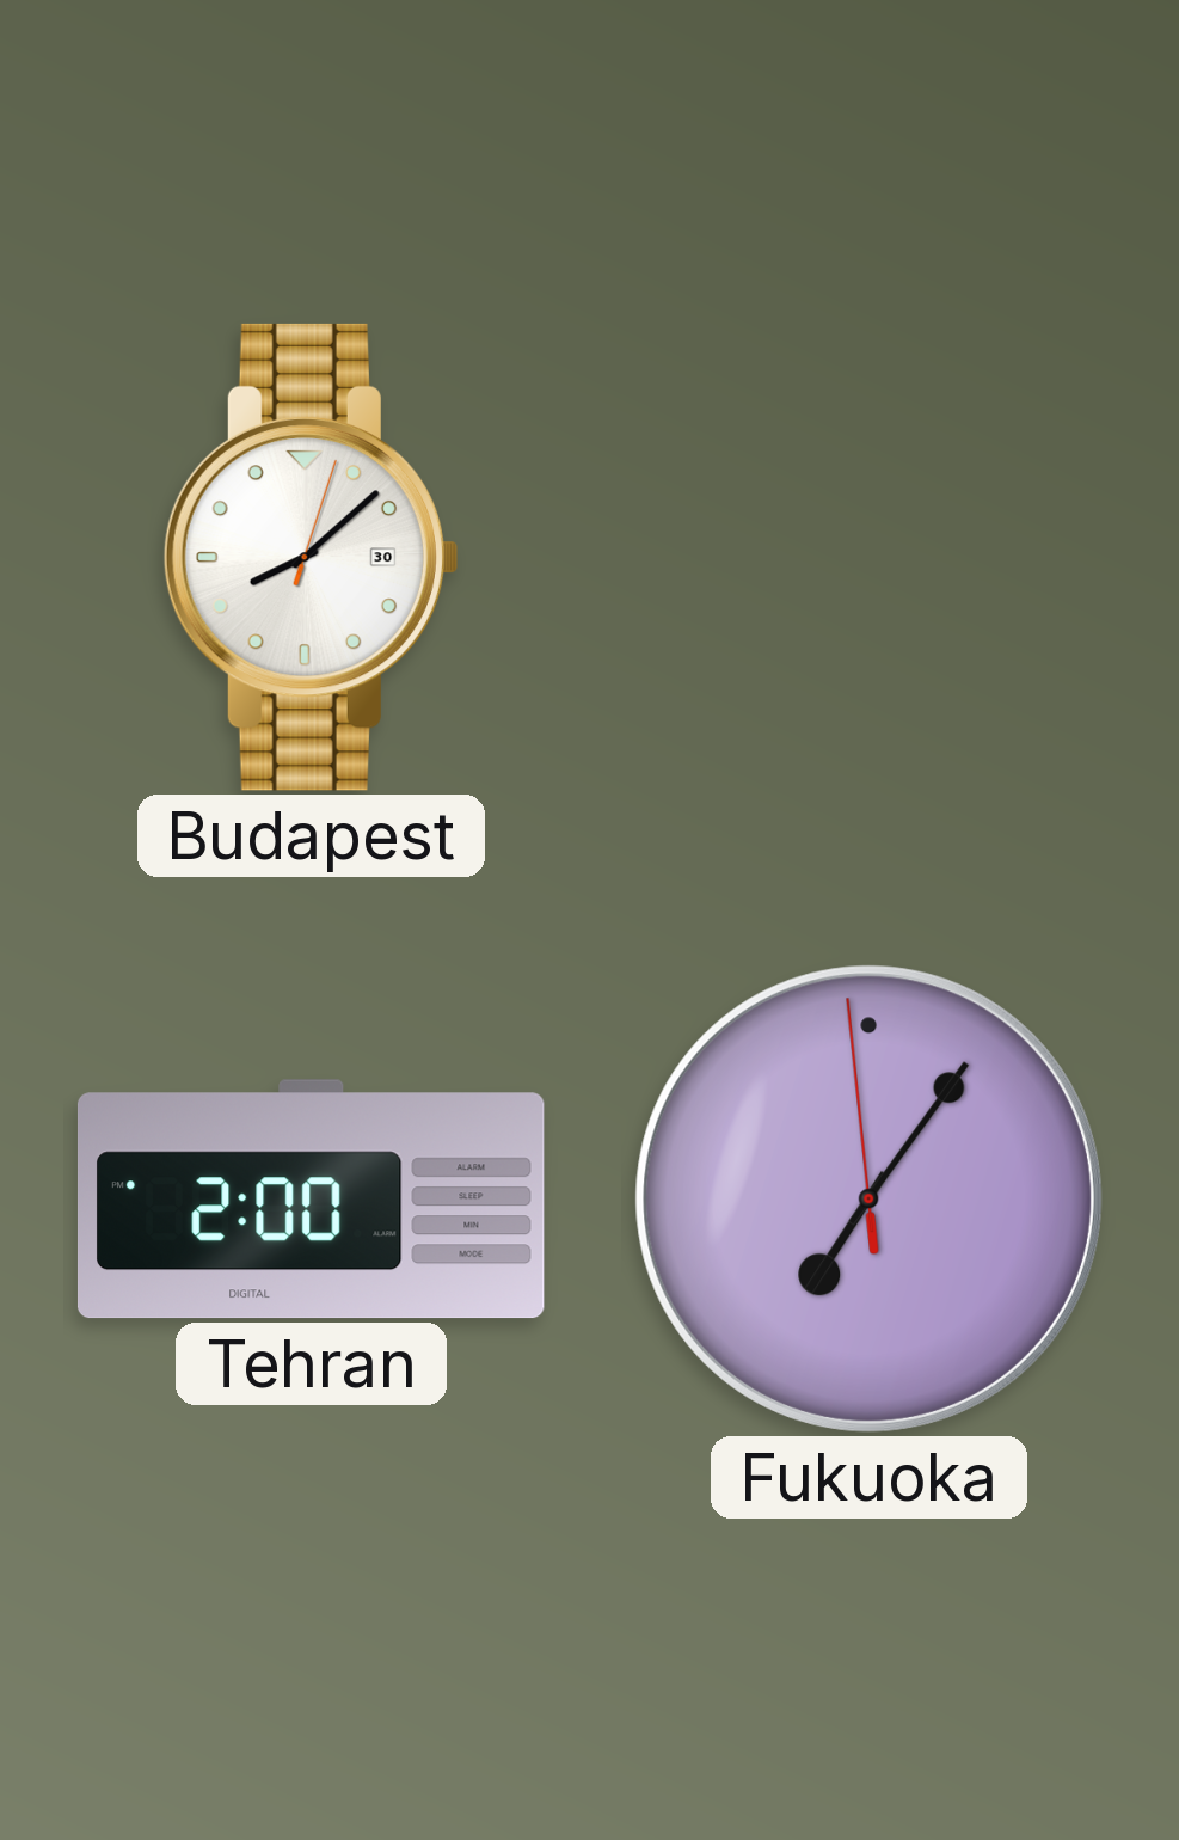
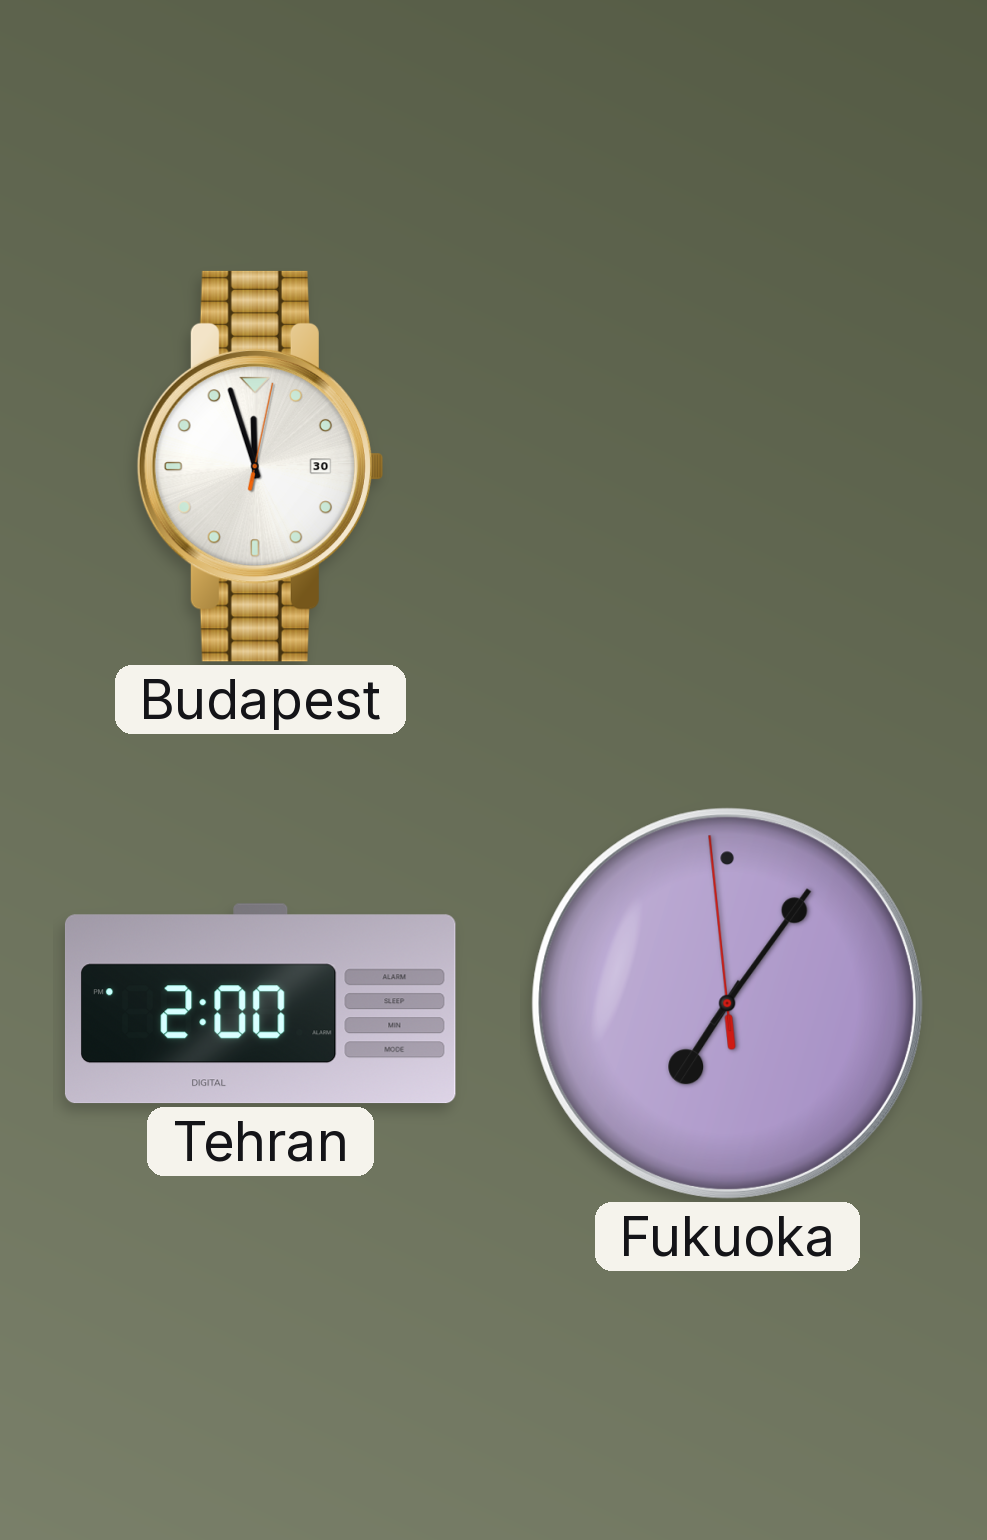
Budapest: 8:08 -> 11:57
